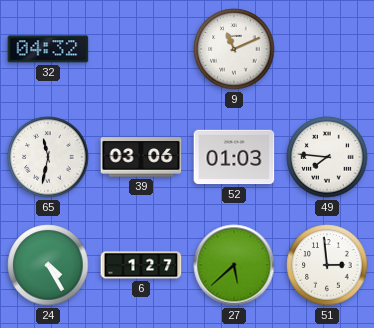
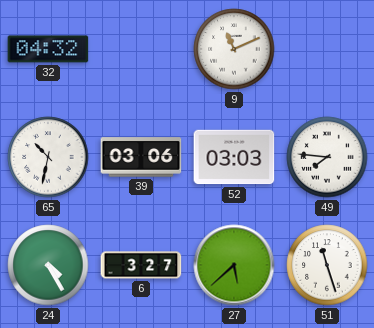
65: 11:32 -> 10:32
52: 01:03 -> 03:03
6: 1:27 -> 3:27
51: 2:59 -> 11:27
